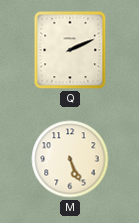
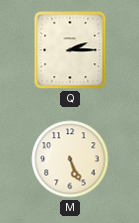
Q: 2:11 -> 2:15
